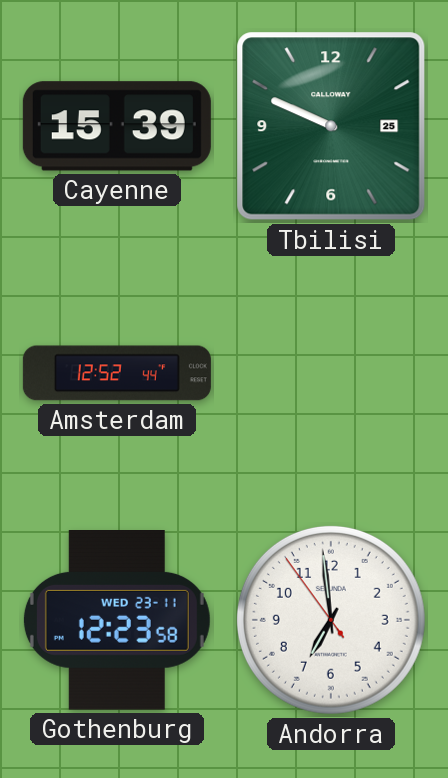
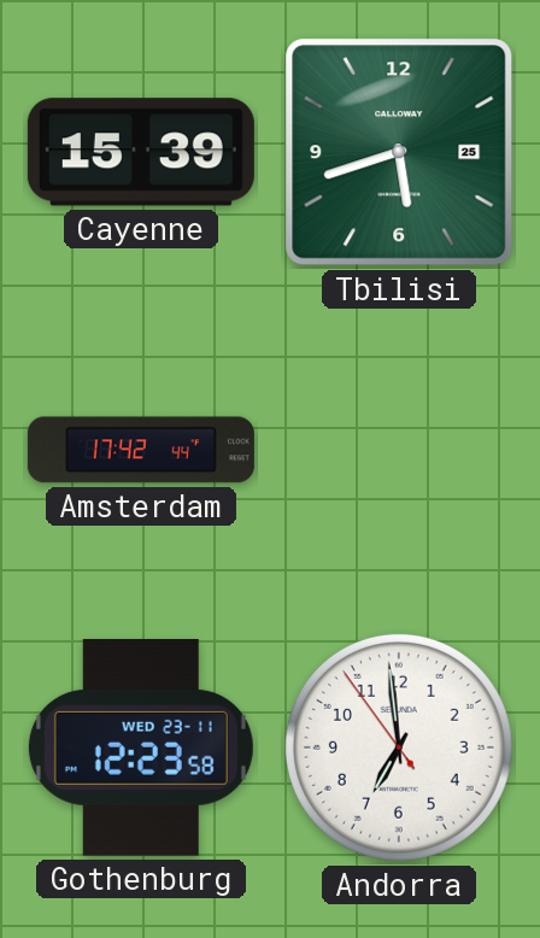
Tbilisi: 9:49 -> 5:42
Amsterdam: 12:52 -> 17:42
